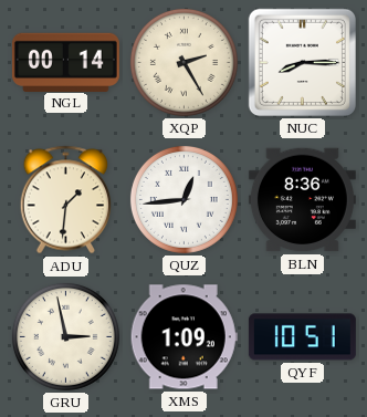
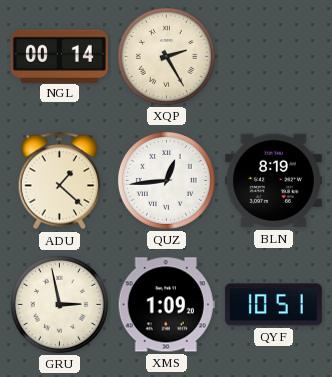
NUC: 8:15 -> none
ADU: 1:31 -> 1:22
BLN: 8:36 -> 8:19
